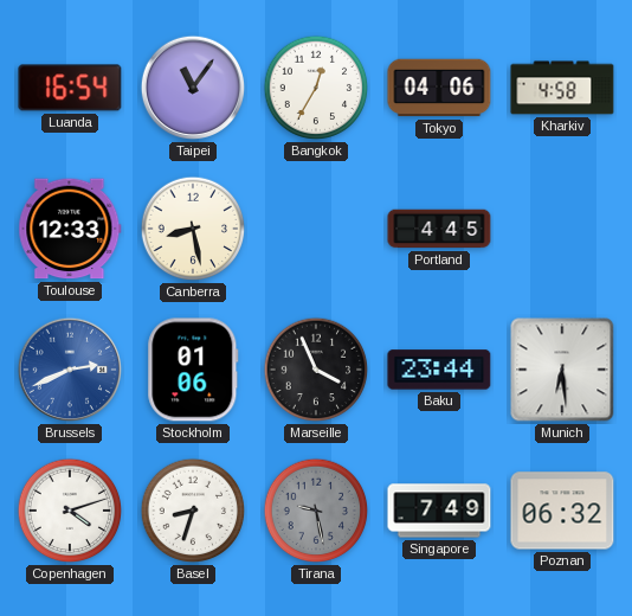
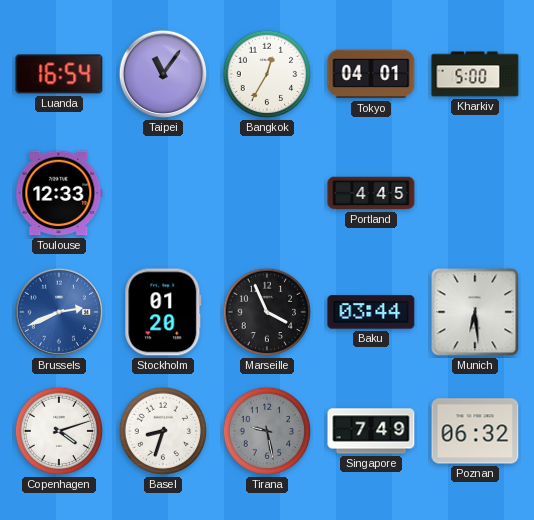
Tokyo: 04:06 -> 04:01
Kharkiv: 4:58 -> 5:00
Canberra: 8:28 -> none
Stockholm: 01:06 -> 01:20
Baku: 23:44 -> 03:44
